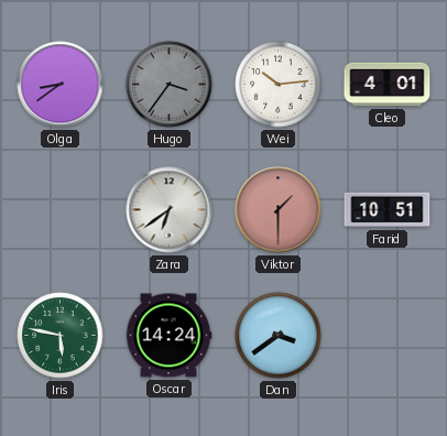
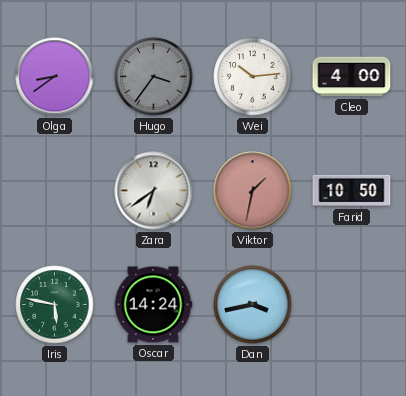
Cleo: 4:01 -> 4:00
Viktor: 1:30 -> 1:32
Farid: 10:51 -> 10:50
Dan: 3:39 -> 3:43
